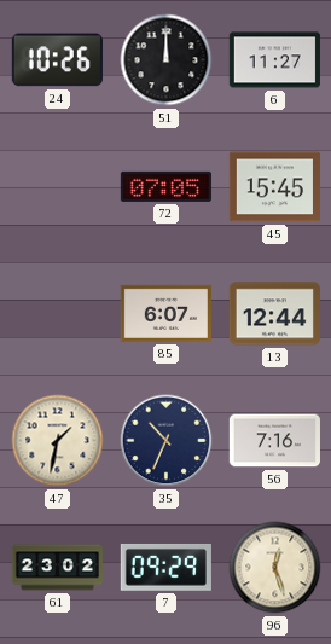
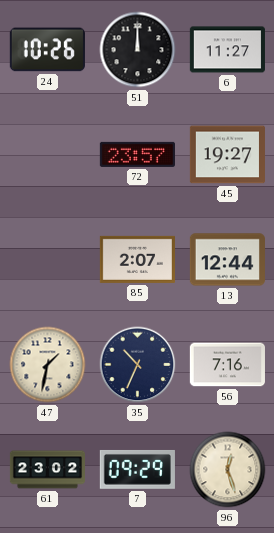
72: 07:05 -> 23:57
45: 15:45 -> 19:27
85: 6:07 -> 2:07
